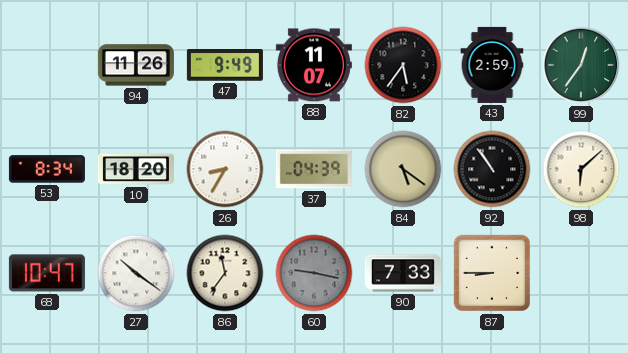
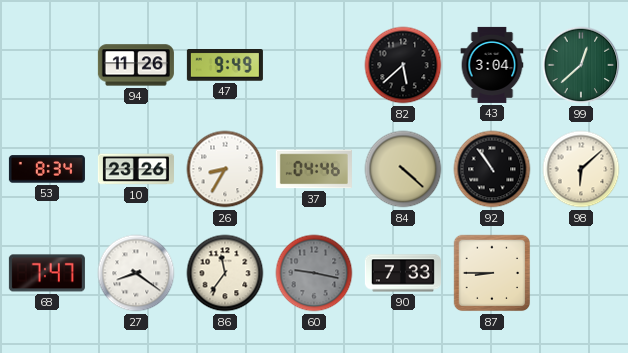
88: 11:07 -> none
82: 5:36 -> 5:38
43: 2:59 -> 3:04
99: 12:36 -> 12:38
10: 18:20 -> 23:26
37: 04:39 -> 04:46
84: 5:21 -> 4:22
68: 10:47 -> 7:47
27: 10:21 -> 8:21
